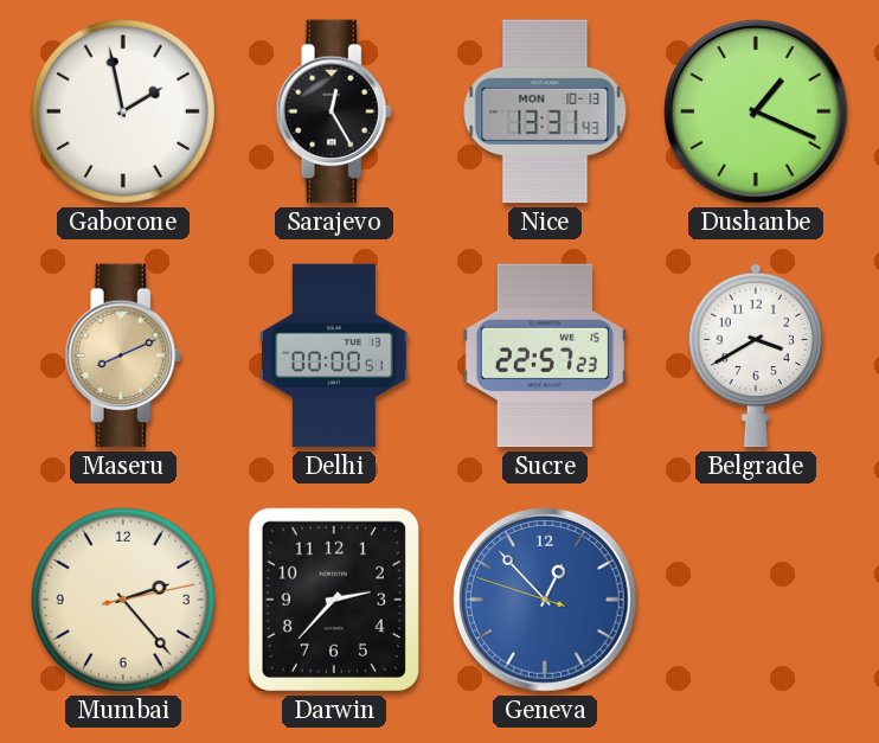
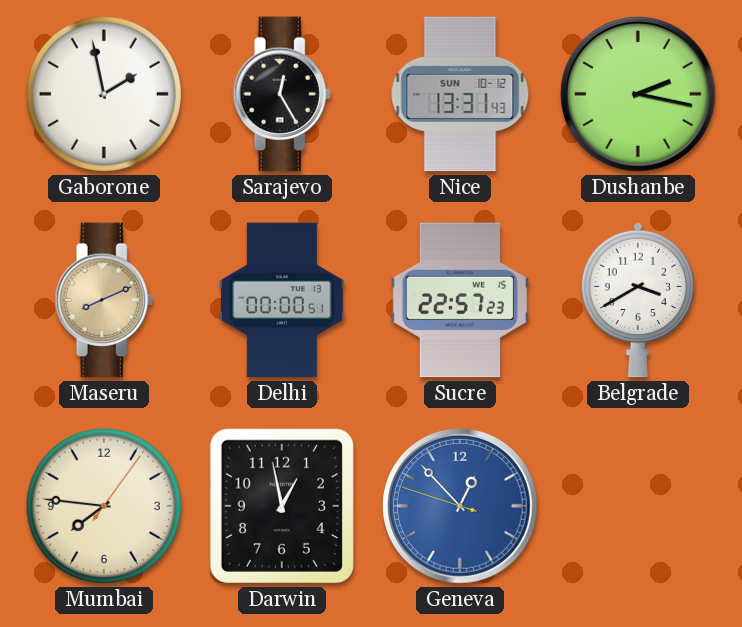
Nice date: MON 10-13 -> SUN 10-12
Dushanbe: 1:19 -> 2:17
Mumbai: 2:23 -> 7:46
Darwin: 2:37 -> 12:58
